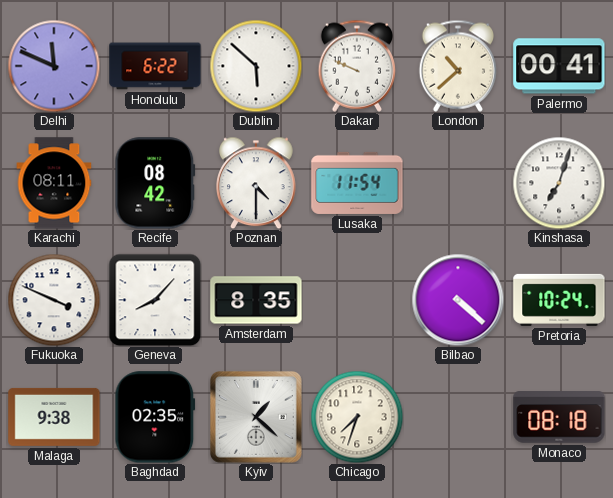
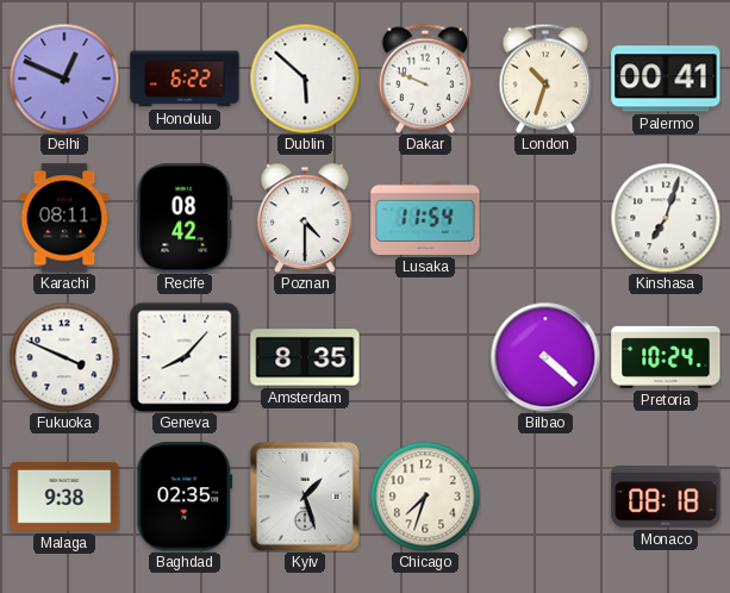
Delhi: 11:49 -> 12:49
London: 10:38 -> 10:33
Kyiv: 1:22 -> 1:27
